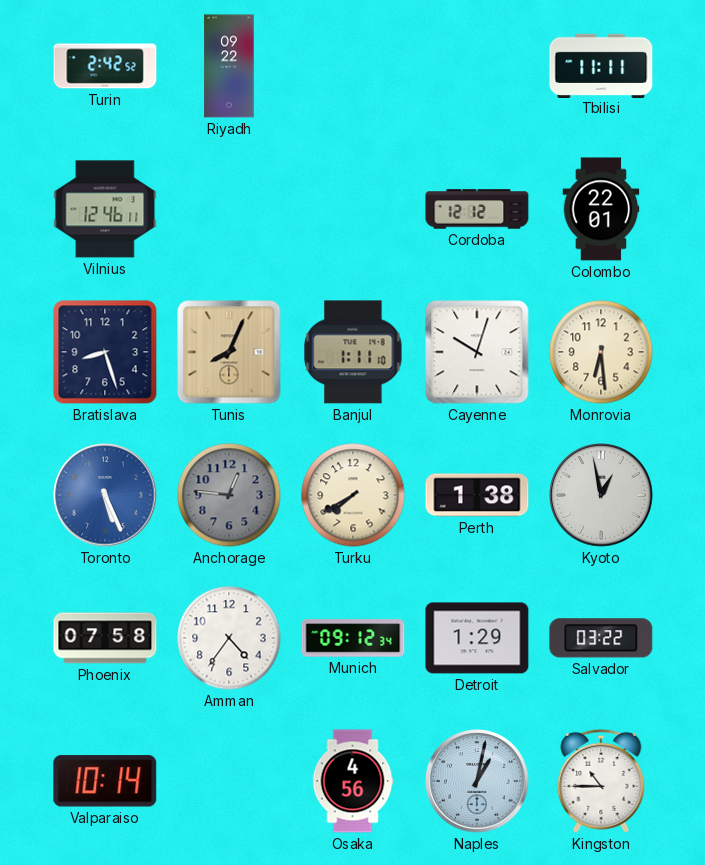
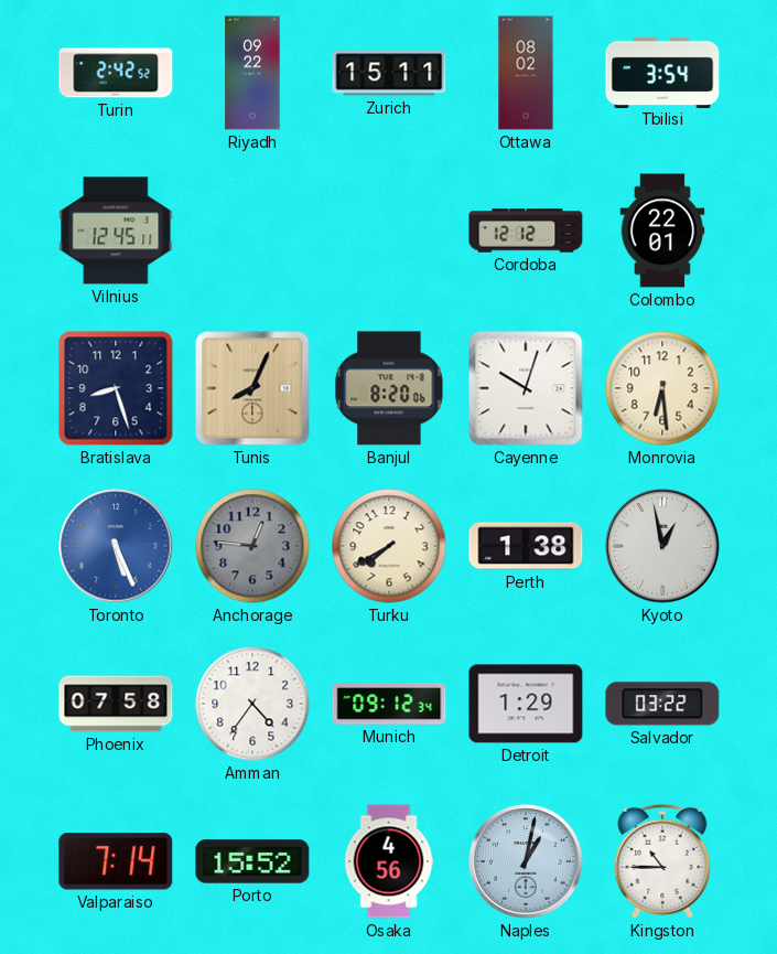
Zurich: none -> 15:11
Ottawa: none -> 08:02
Tbilisi: 11:11 -> 3:54
Vilnius: 12:46 -> 12:45
Banjul: 1:11 -> 8:20
Valparaiso: 10:14 -> 7:14
Porto: none -> 15:52
